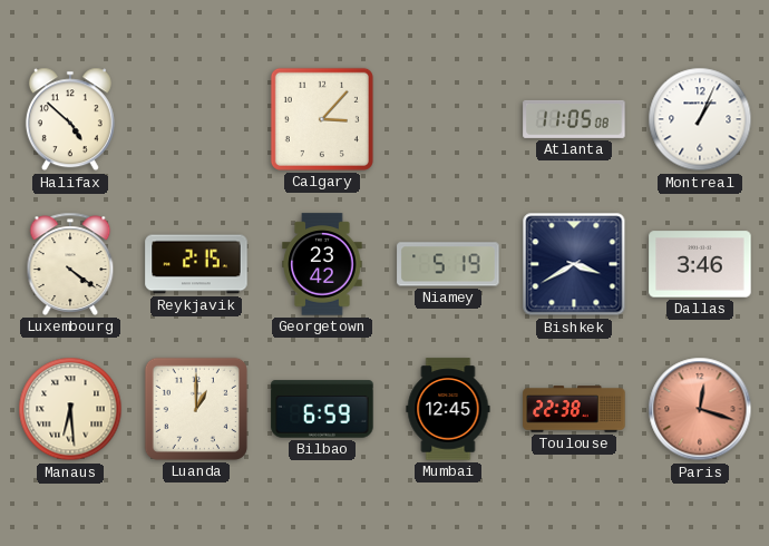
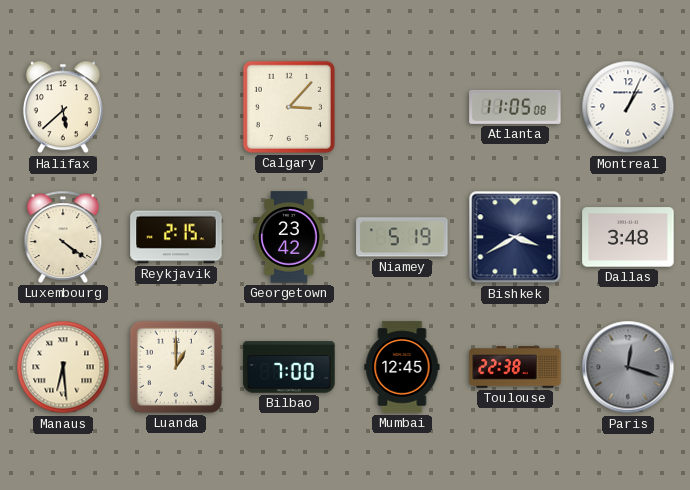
Halifax: 4:52 -> 5:38
Dallas: 3:46 -> 3:48
Bilbao: 6:59 -> 7:00
Paris dial: salmon -> grey
